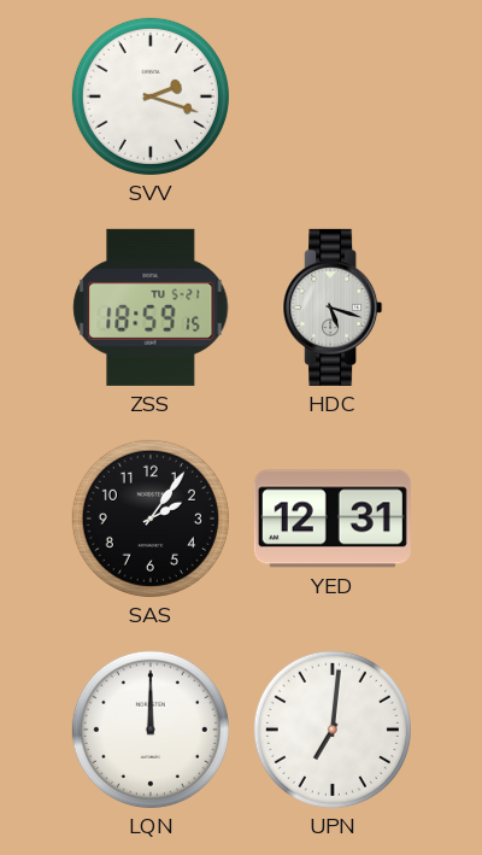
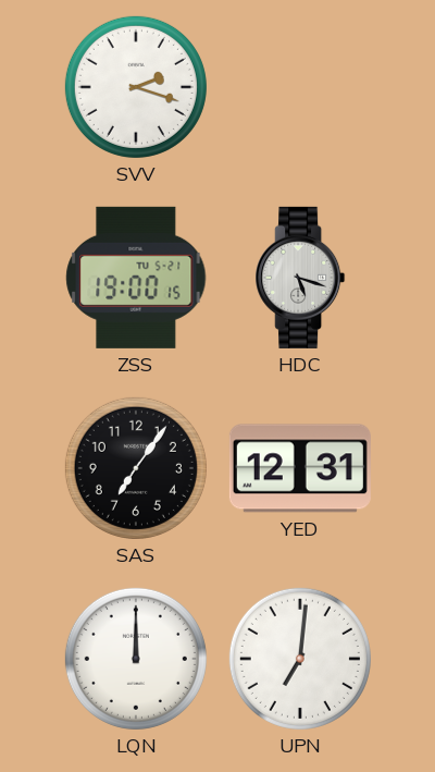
ZSS: 18:59 -> 19:00
SAS: 2:06 -> 7:06
